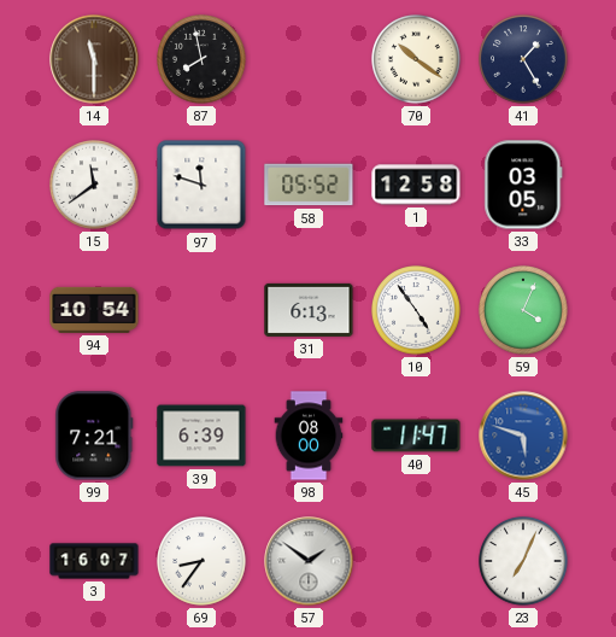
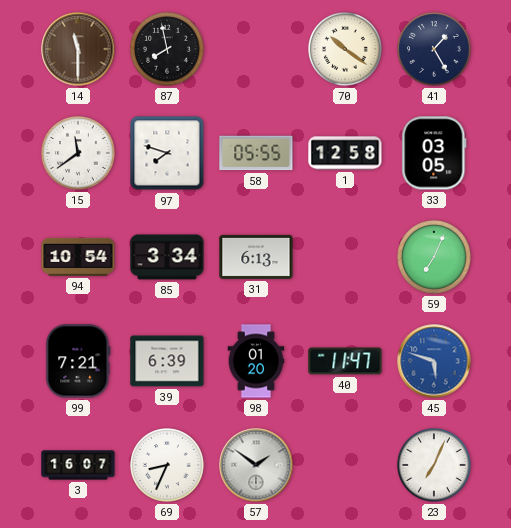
97: 11:48 -> 7:48
58: 05:52 -> 05:55
85: none -> 3:34
10: 4:54 -> none
59: 4:04 -> 7:04
98: 08:00 -> 01:20
69: 8:36 -> 8:34
